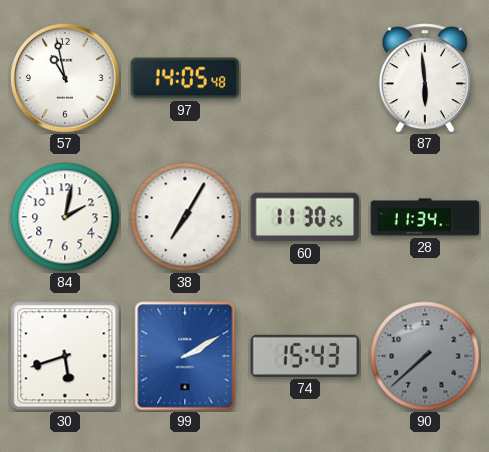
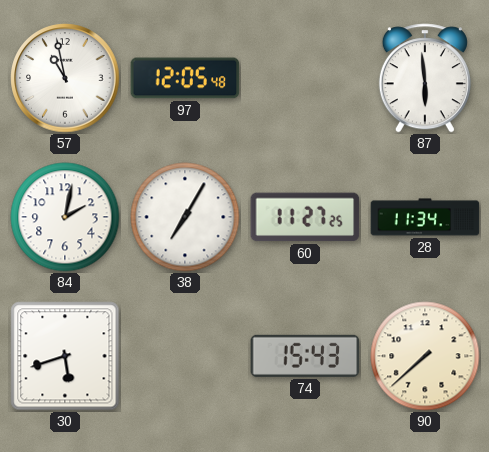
97: 14:05 -> 12:05
60: 11:30 -> 11:27
99: 2:10 -> none
90 dial: grey -> cream
